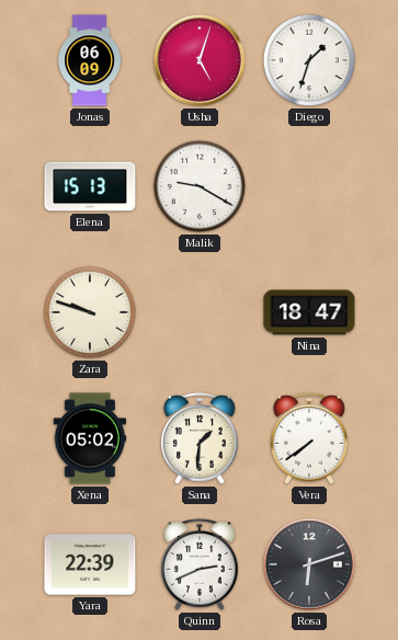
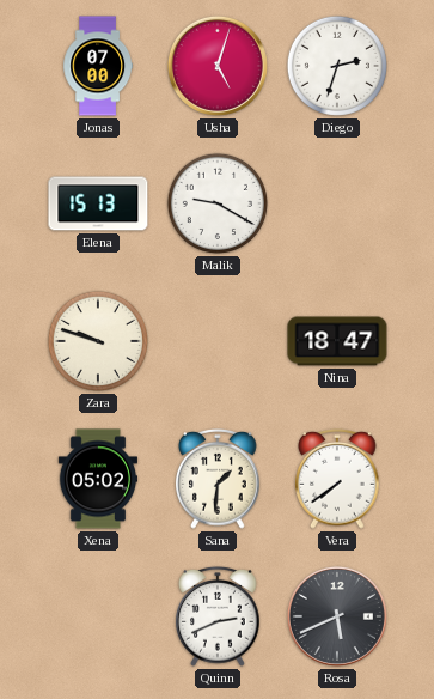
Jonas: 06:09 -> 07:00
Diego: 1:33 -> 2:33
Yara: 22:39 -> none
Rosa: 6:12 -> 5:41
